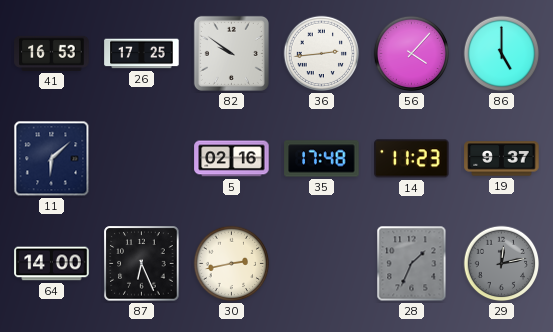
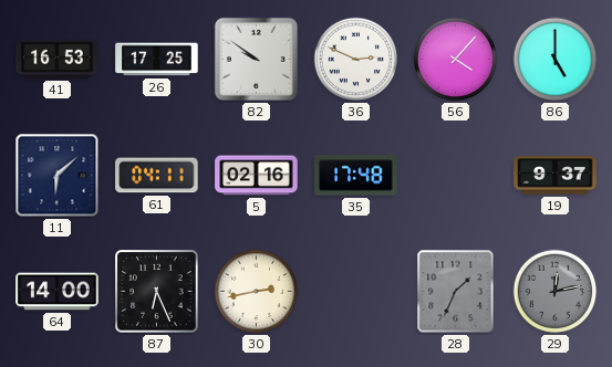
36: 2:44 -> 2:49
61: none -> 04:11
14: 11:23 -> none
